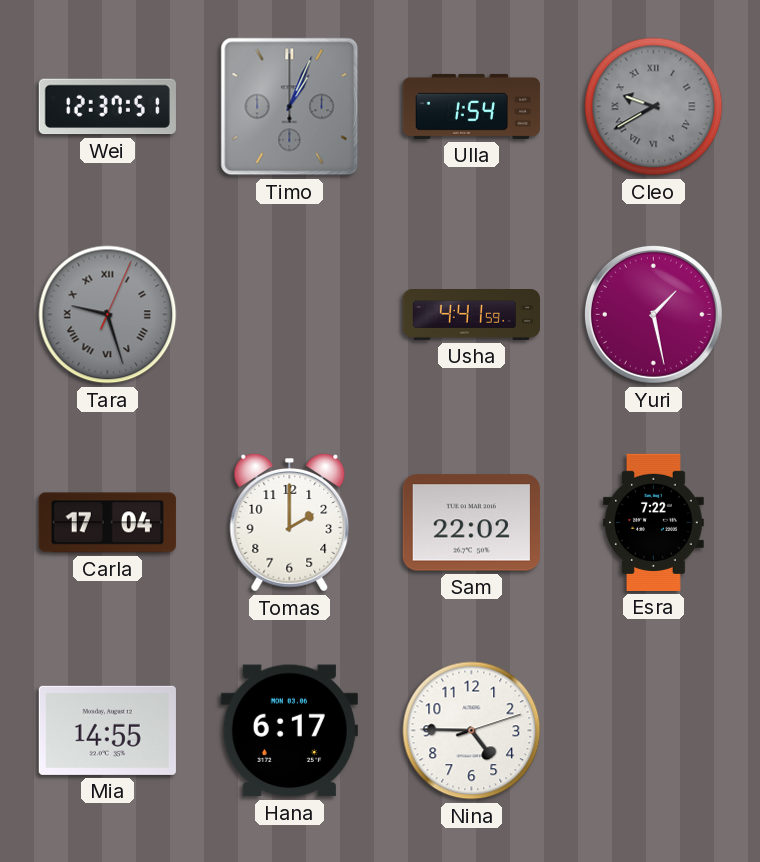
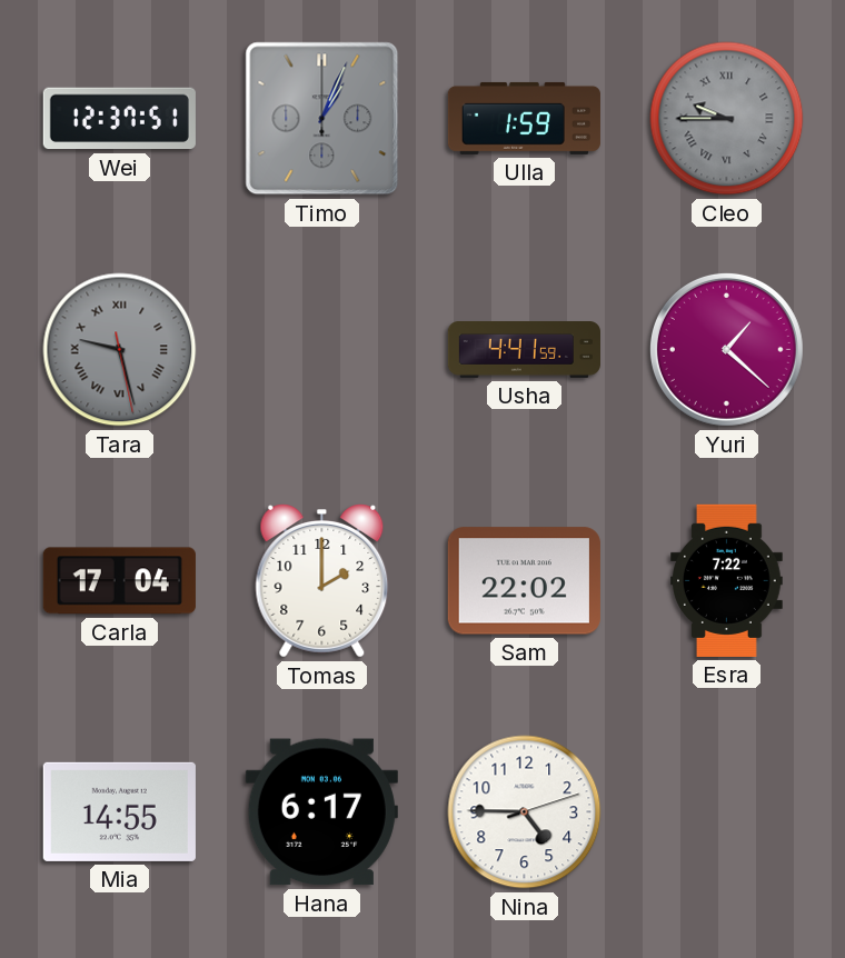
Ulla: 1:54 -> 1:59
Cleo: 9:40 -> 9:45
Tara: 9:27:04 -> 9:27:28
Yuri: 1:28 -> 1:22
